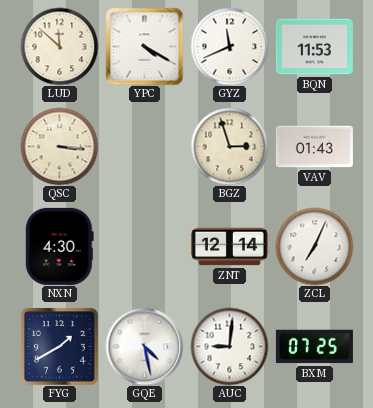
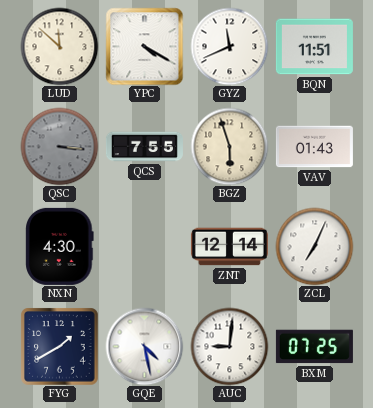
BQN: 11:53 -> 11:51
QSC dial: cream -> grey
QCS: none -> 7:55
BGZ: 2:57 -> 5:57
